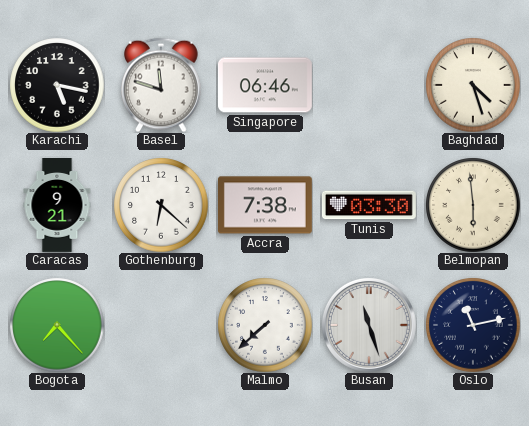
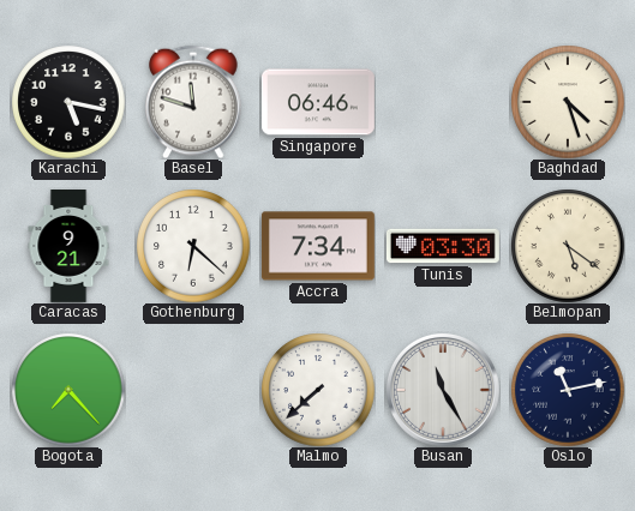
Accra: 7:38 -> 7:34
Belmopan: 5:59 -> 5:21
Busan: 11:27 -> 11:25
